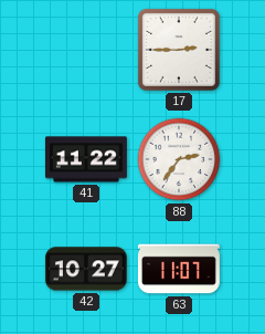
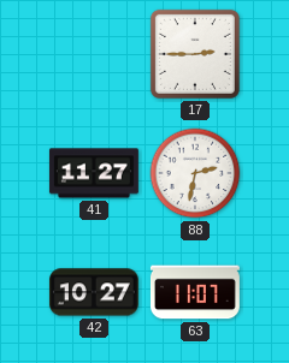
41: 11:22 -> 11:27
88: 2:36 -> 2:32
